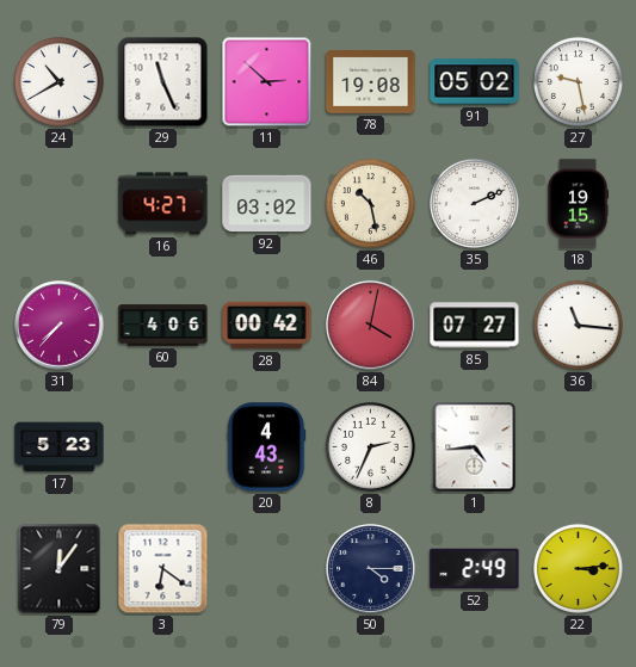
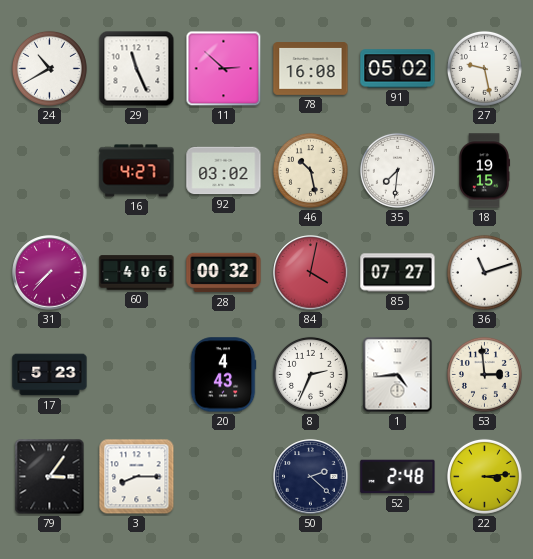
78: 19:08 -> 16:08
35: 2:11 -> 7:31
28: 00:42 -> 00:32
36: 11:16 -> 11:12
53: none -> 2:59
79: 12:06 -> 3:06
3: 6:21 -> 8:15
50: 4:15 -> 2:22
52: 2:49 -> 2:48
